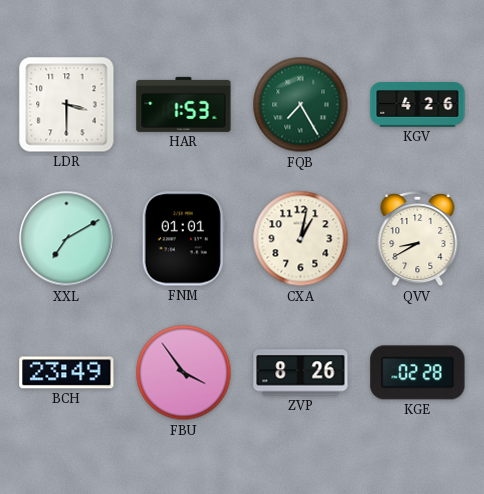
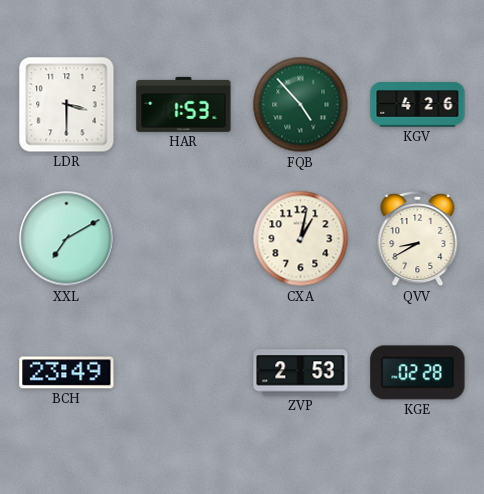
FQB: 7:25 -> 4:53
FNM: 01:01 -> none
FBU: 3:54 -> none
ZVP: 8:26 -> 2:53
